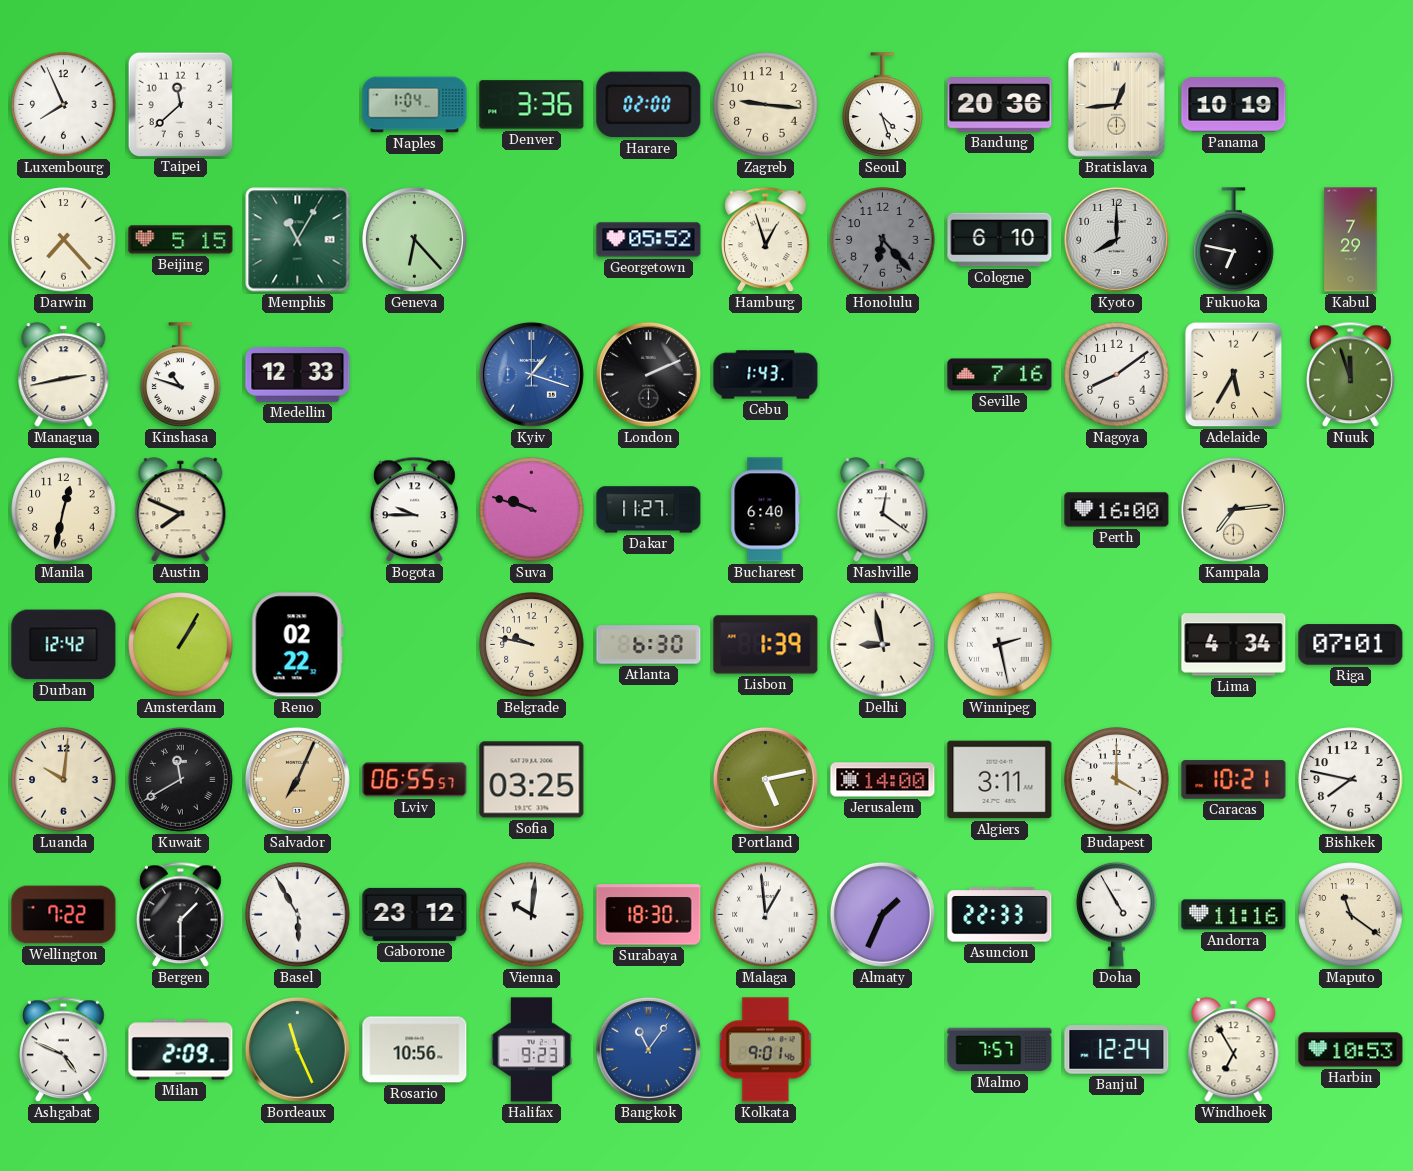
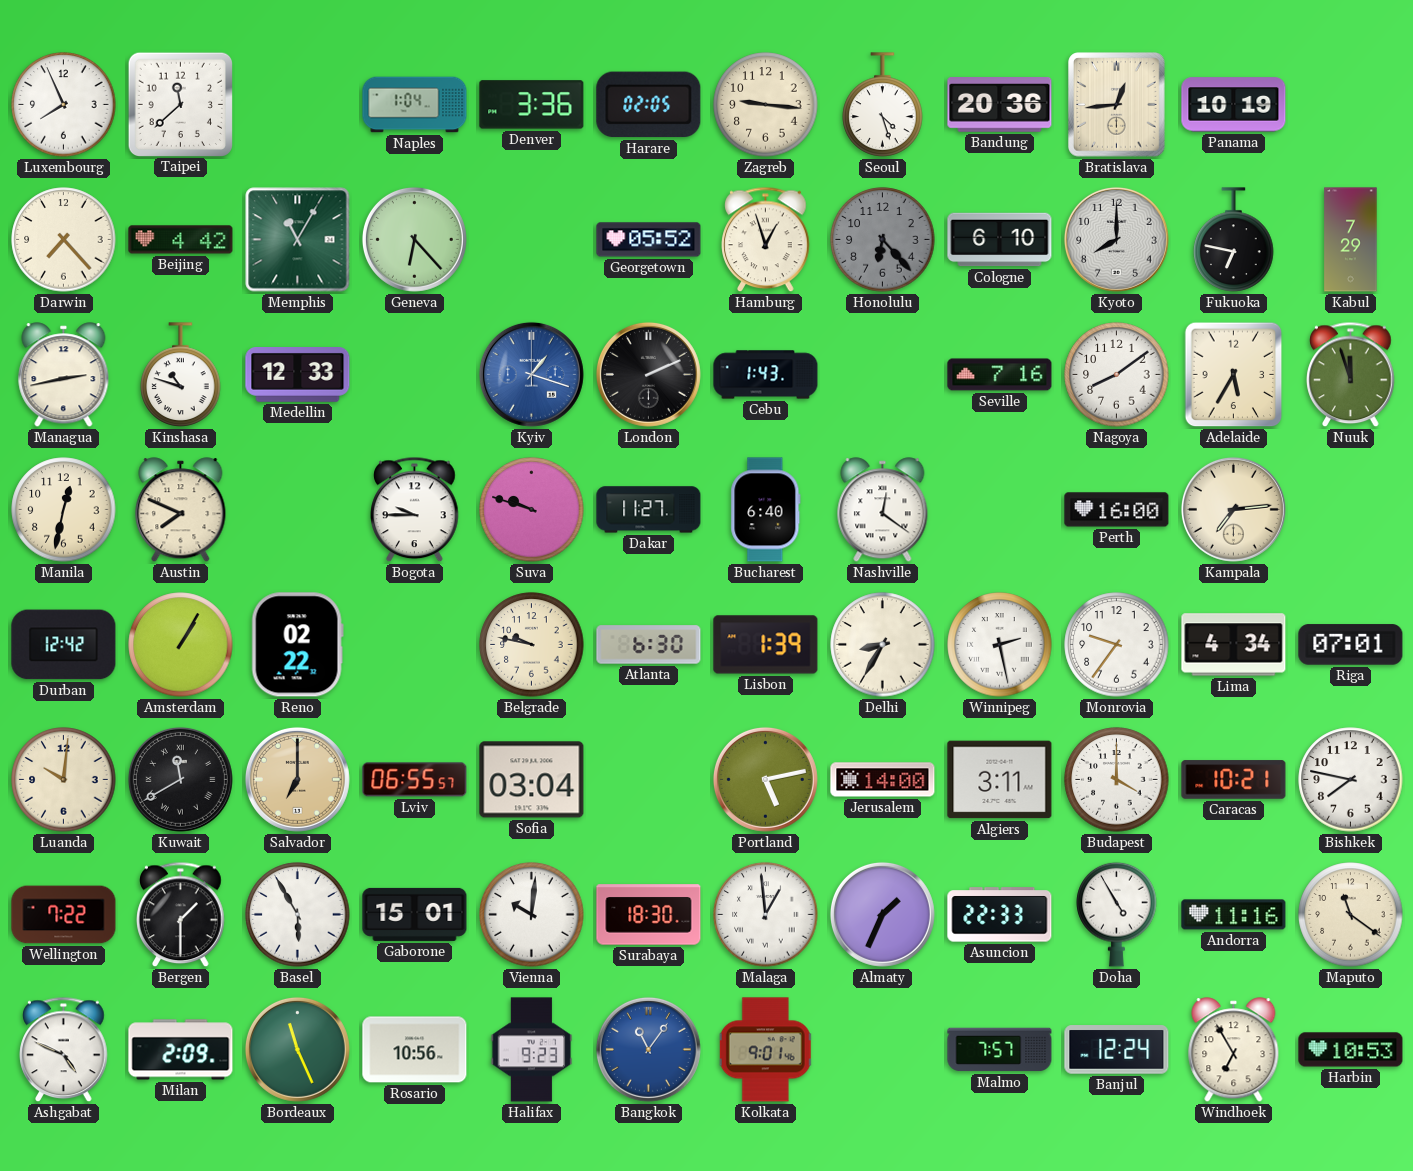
Harare: 02:00 -> 02:05
Beijing: 5:15 -> 4:42
Delhi: 8:58 -> 8:35
Monrovia: none -> 9:36
Salvador: 7:04 -> 7:00
Sofia: 03:25 -> 03:04
Gaborone: 23:12 -> 15:01
